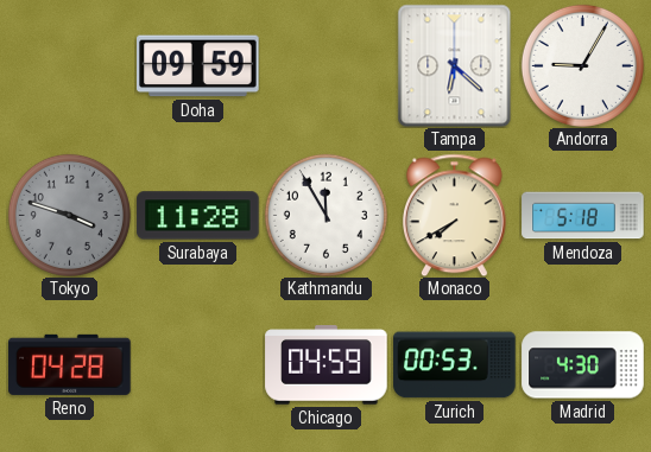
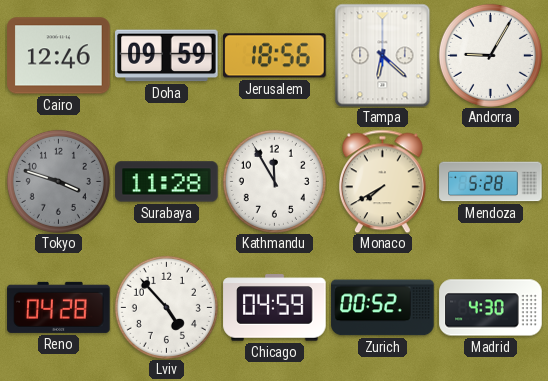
Cairo: none -> 12:46
Jerusalem: none -> 18:56
Mendoza: 5:18 -> 5:28
Lviv: none -> 4:53
Zurich: 00:53 -> 00:52
